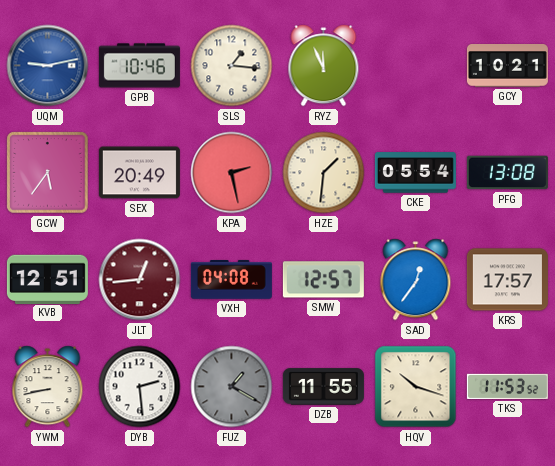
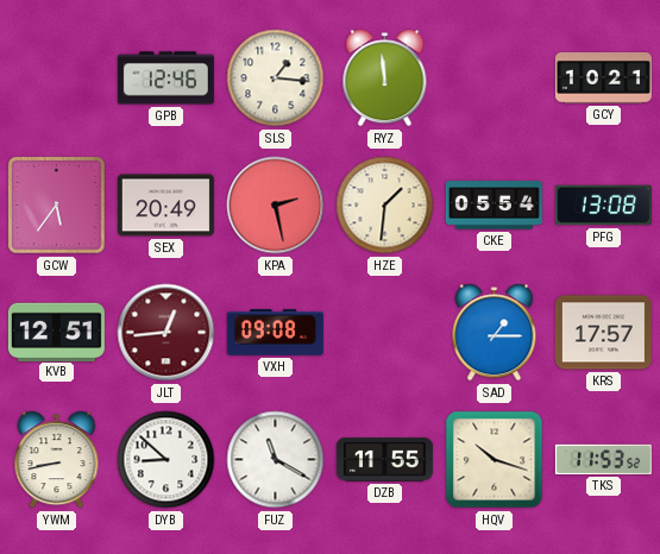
UQM: 9:13 -> none
GPB: 10:46 -> 12:46
RYZ: 11:56 -> 11:59
VXH: 04:08 -> 09:08
SMW: 12:57 -> none
SAD: 12:36 -> 1:15
DYB: 2:29 -> 8:52
FUZ: 1:20 -> 11:20
FUZ dial: grey -> white
